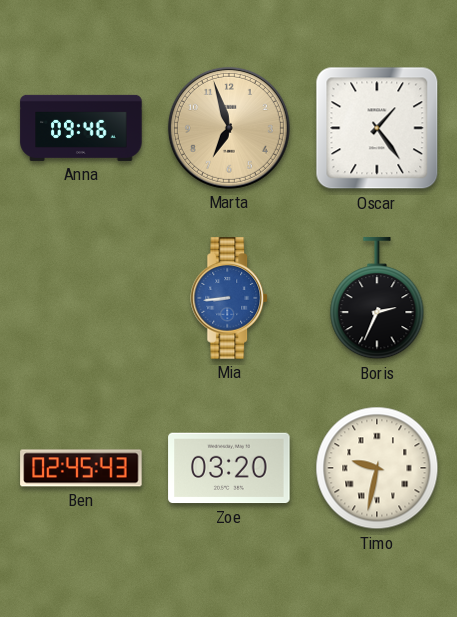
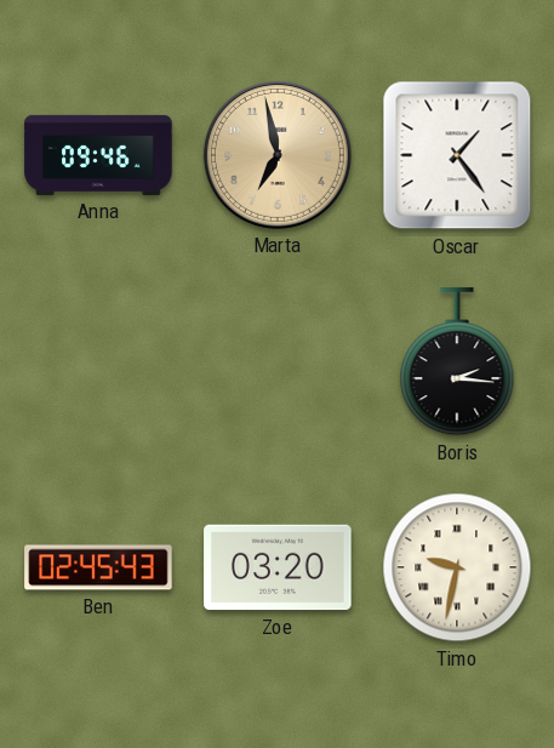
Marta: 6:57 -> 6:58
Mia: 8:44 -> none
Boris: 2:34 -> 2:16
